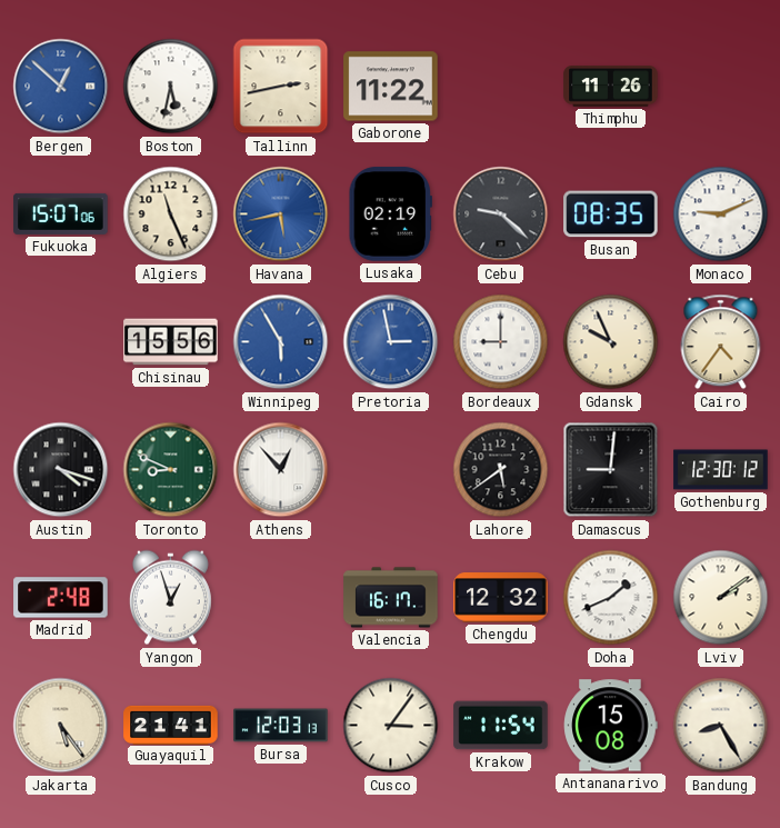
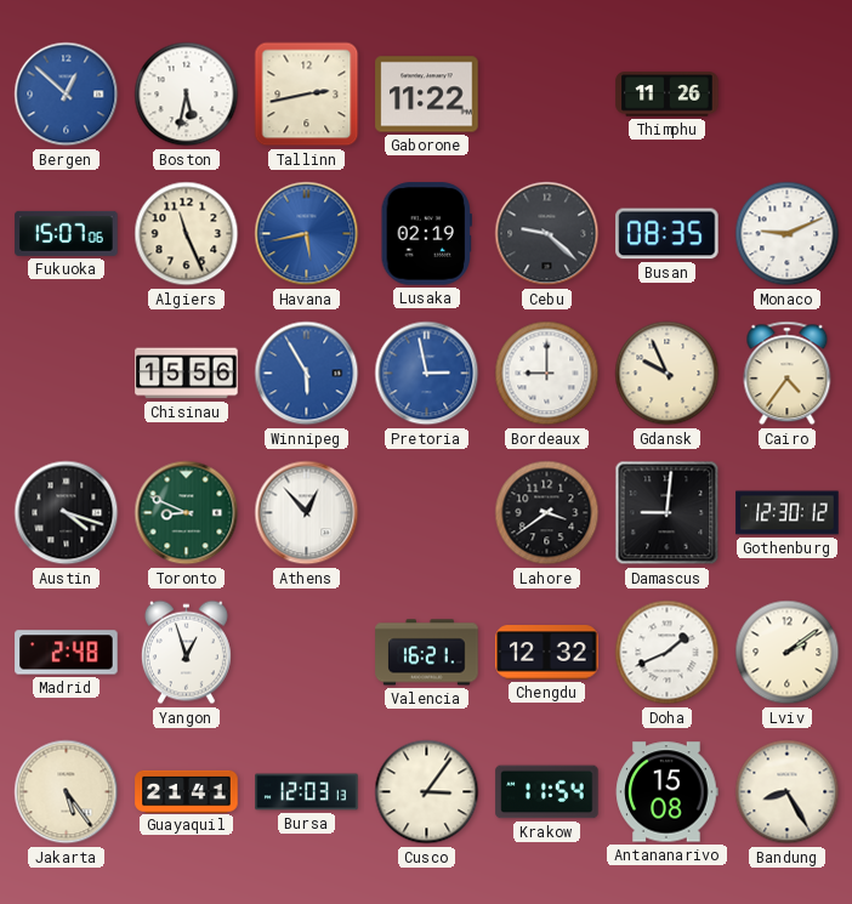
Lahore: 5:39 -> 3:39
Valencia: 16:17 -> 16:21
